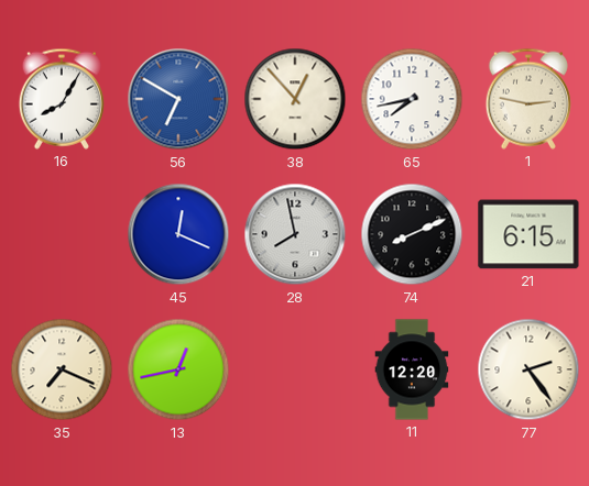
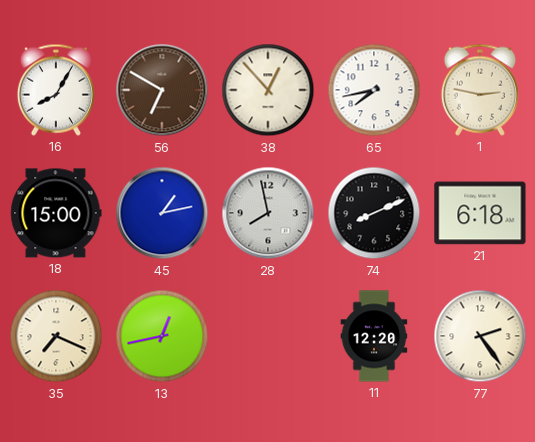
56 dial: blue -> brown
18: none -> 15:00
45: 12:19 -> 1:13
21: 6:15 -> 6:18
